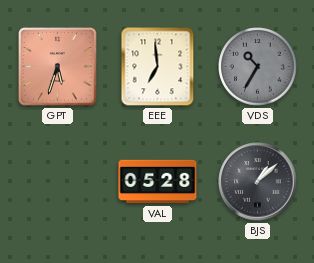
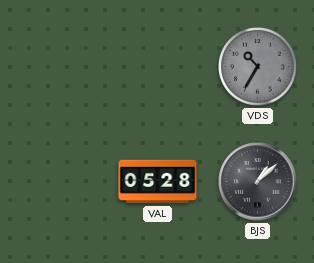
GPT: 5:33 -> none
EEE: 6:59 -> none
